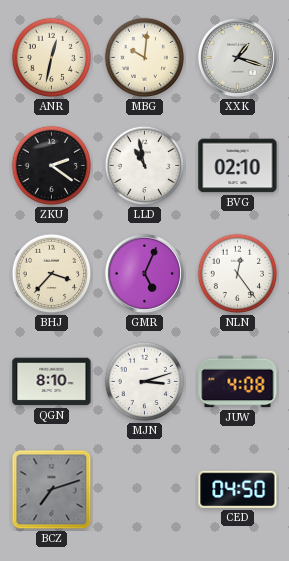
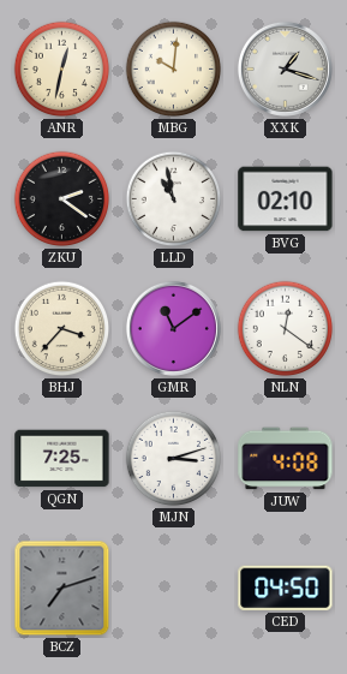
GMR: 5:04 -> 11:09
NLN: 12:24 -> 12:21
QGN: 8:10 -> 7:25
